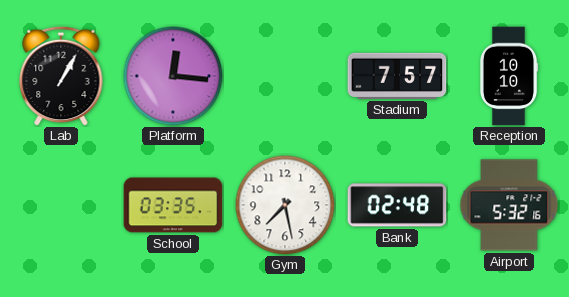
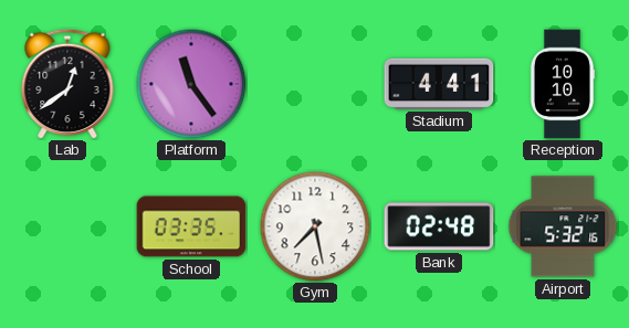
Lab: 1:05 -> 12:39
Platform: 12:16 -> 11:24
Stadium: 7:57 -> 4:41
